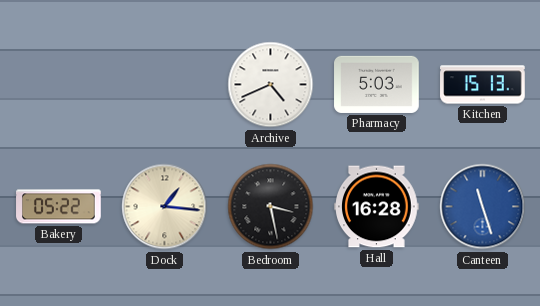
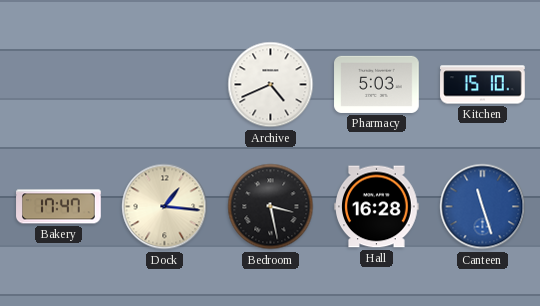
Kitchen: 15:13 -> 15:10
Bakery: 05:22 -> 17:47
